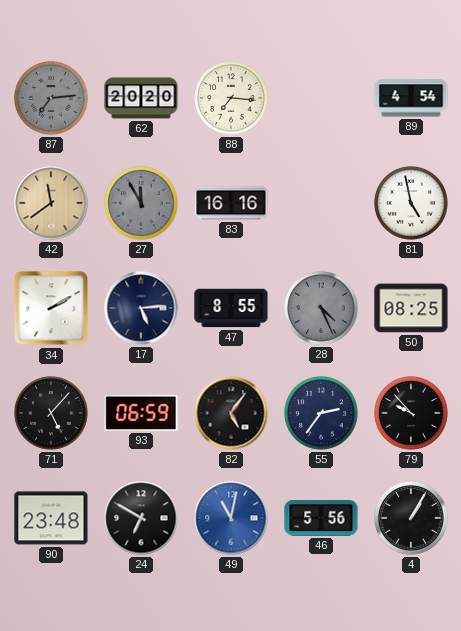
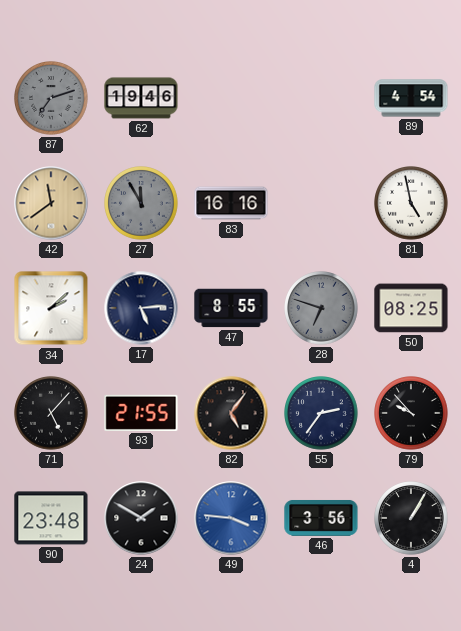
87: 7:14 -> 7:12
62: 20:20 -> 19:46
88: 7:16 -> none
34: 2:10 -> 2:08
28: 4:26 -> 6:48
93: 06:59 -> 21:55
24: 6:50 -> 1:50
49: 11:02 -> 3:46
46: 5:56 -> 3:56
